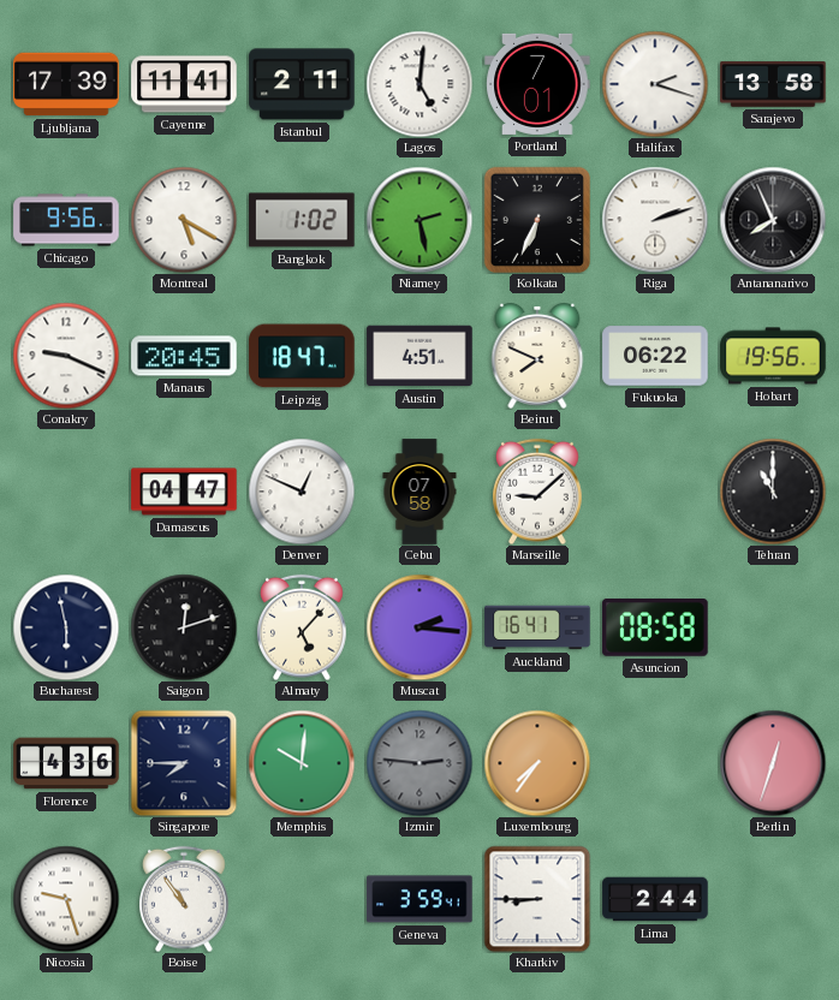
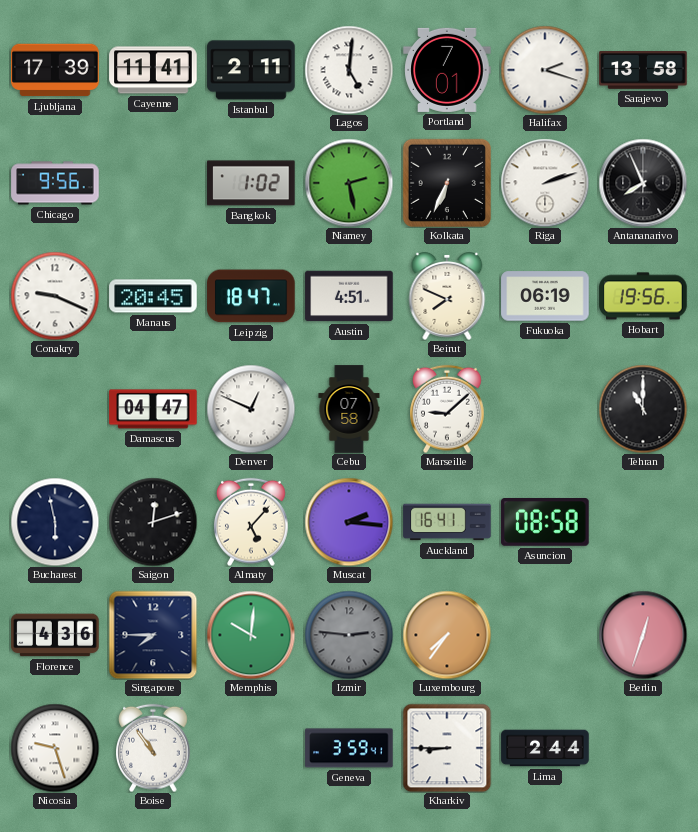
Montreal: 5:20 -> none
Fukuoka: 06:22 -> 06:19
